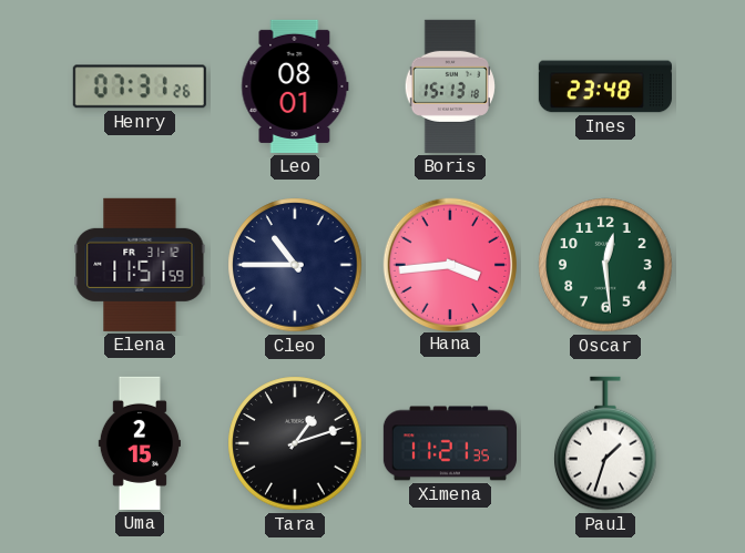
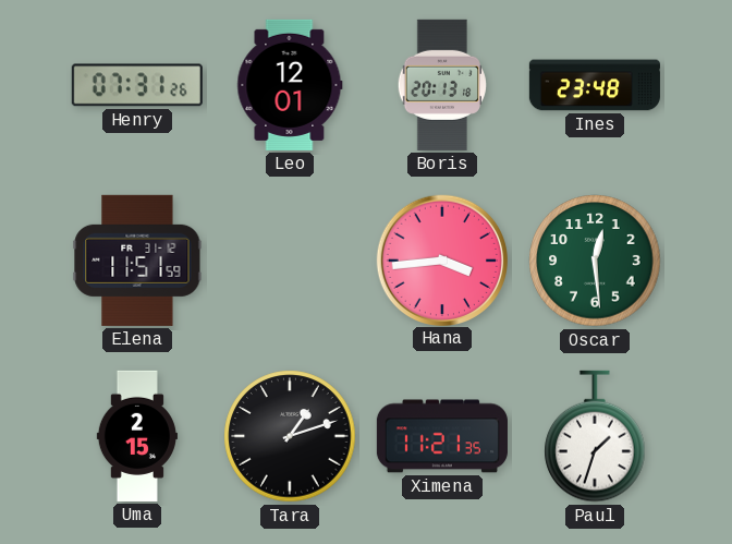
Leo: 08:01 -> 12:01
Boris: 15:13 -> 20:13
Cleo: 10:45 -> none
